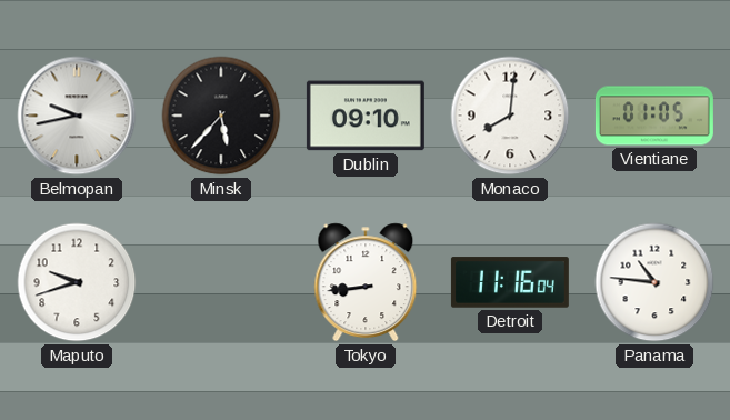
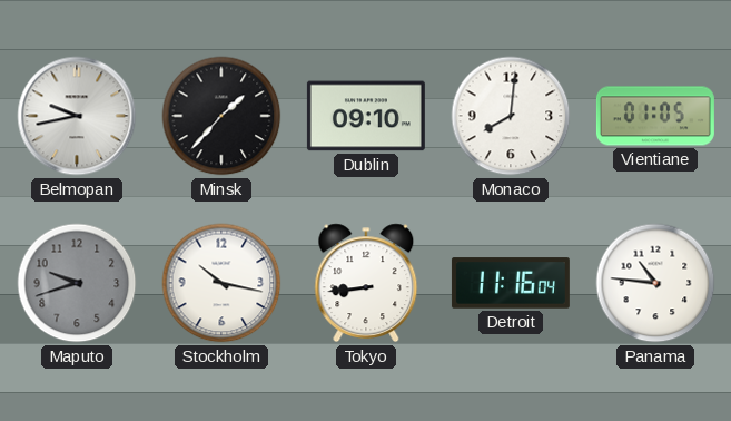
Minsk: 5:37 -> 1:37
Maputo dial: white -> grey
Stockholm: none -> 10:17
